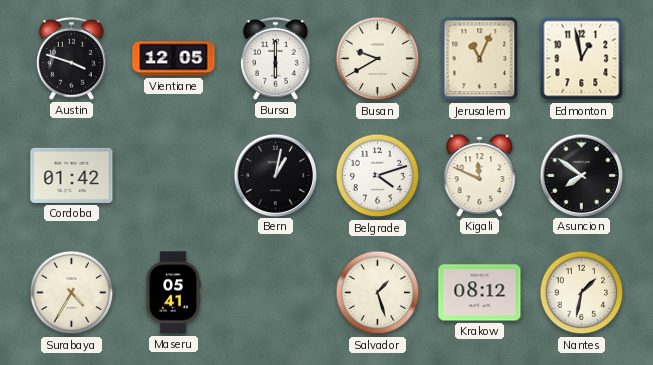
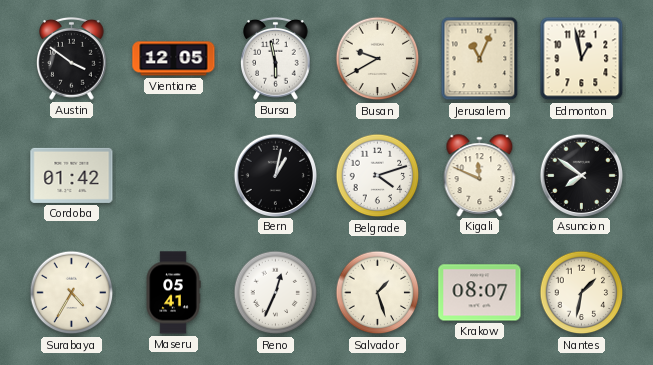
Austin: 3:48 -> 3:51
Bursa: 6:00 -> 5:58
Reno: none -> 12:34
Krakow: 08:12 -> 08:07
